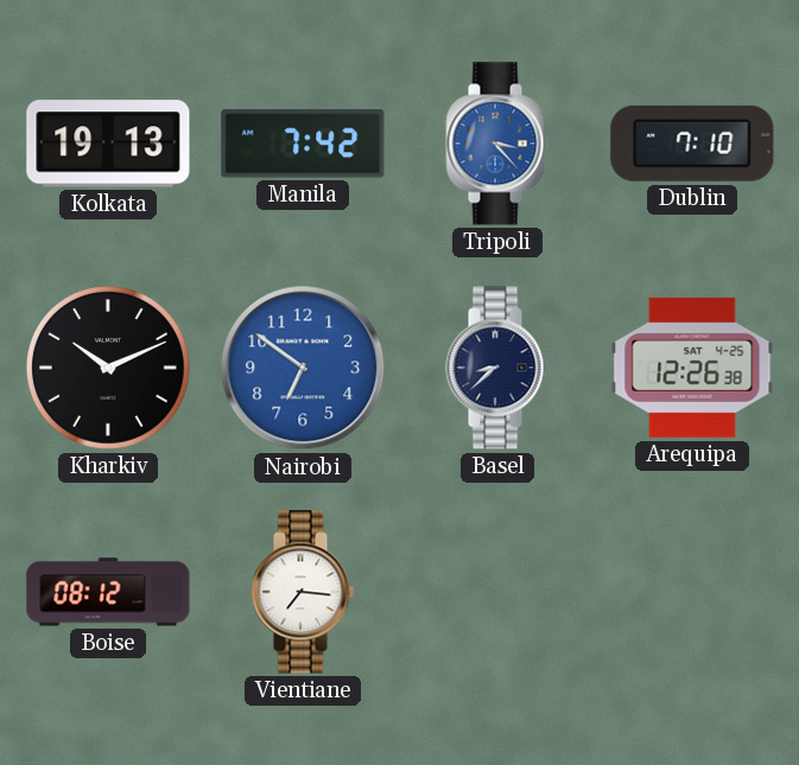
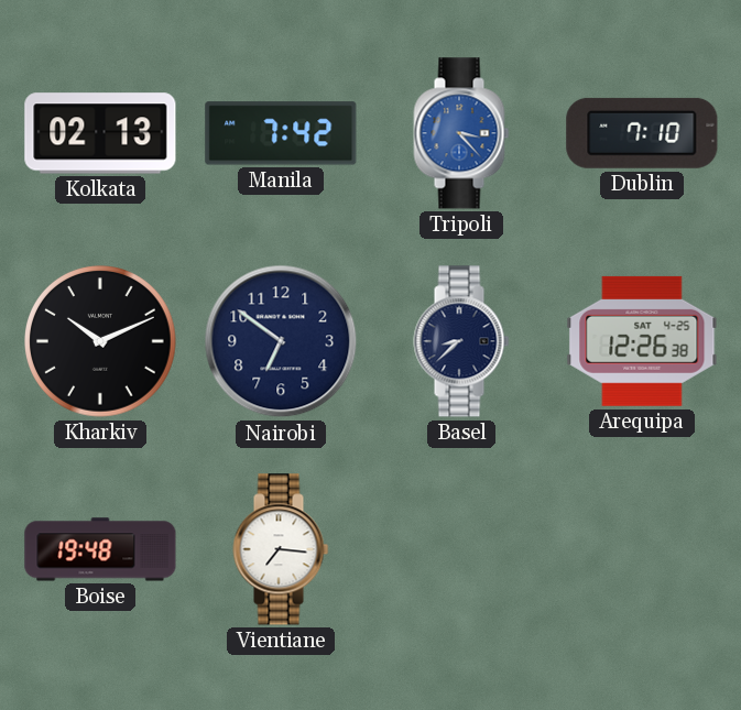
Kolkata: 19:13 -> 02:13
Nairobi dial: blue -> navy
Boise: 08:12 -> 19:48
